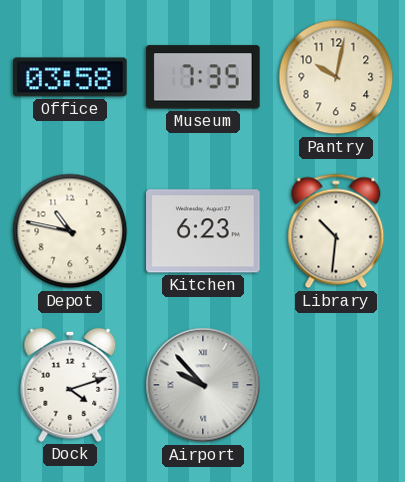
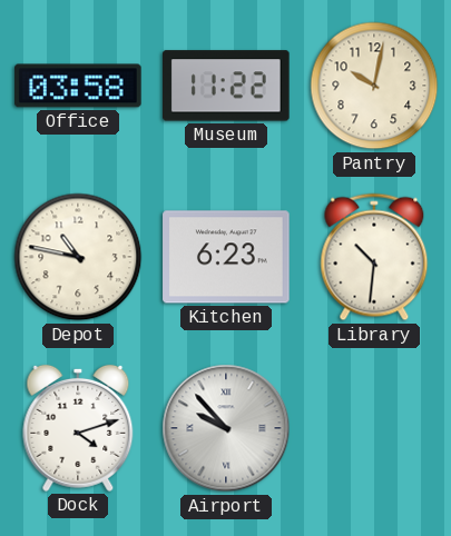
Museum: 7:35 -> 11:22
